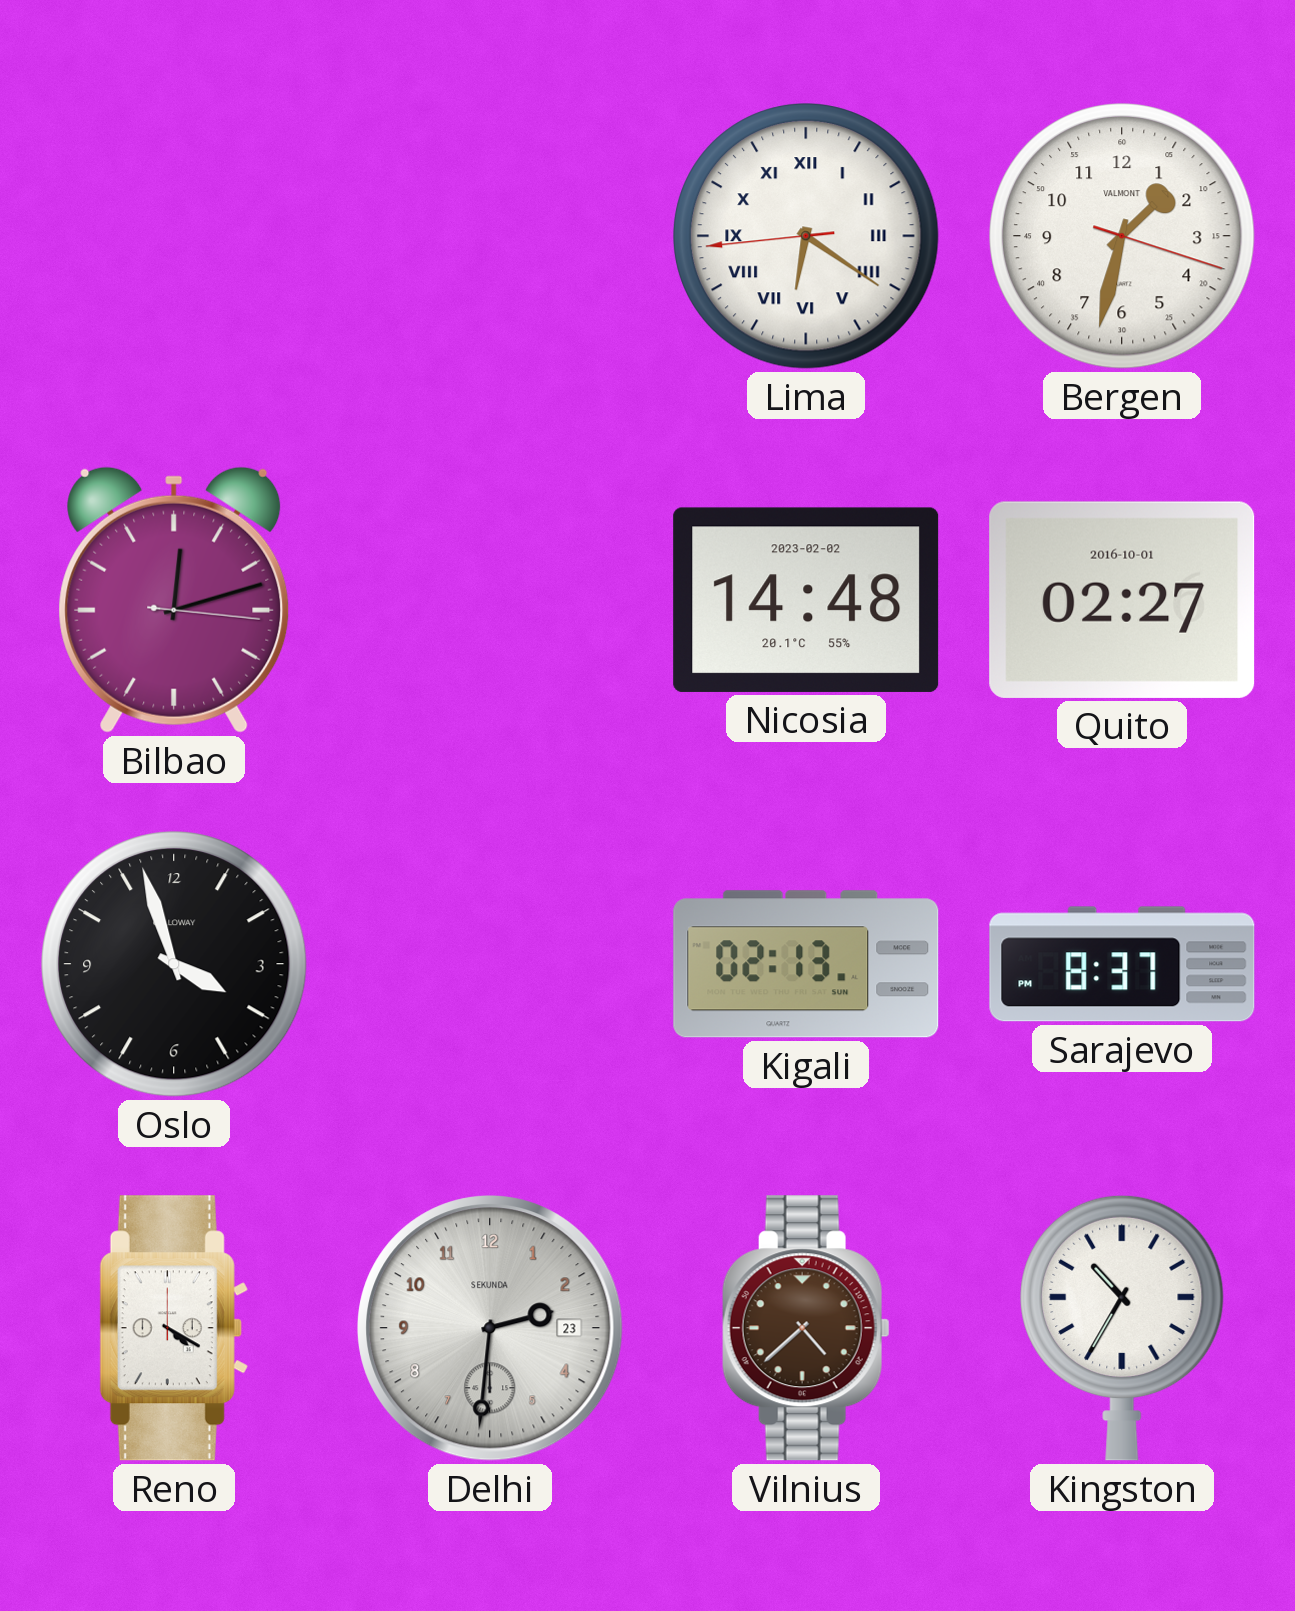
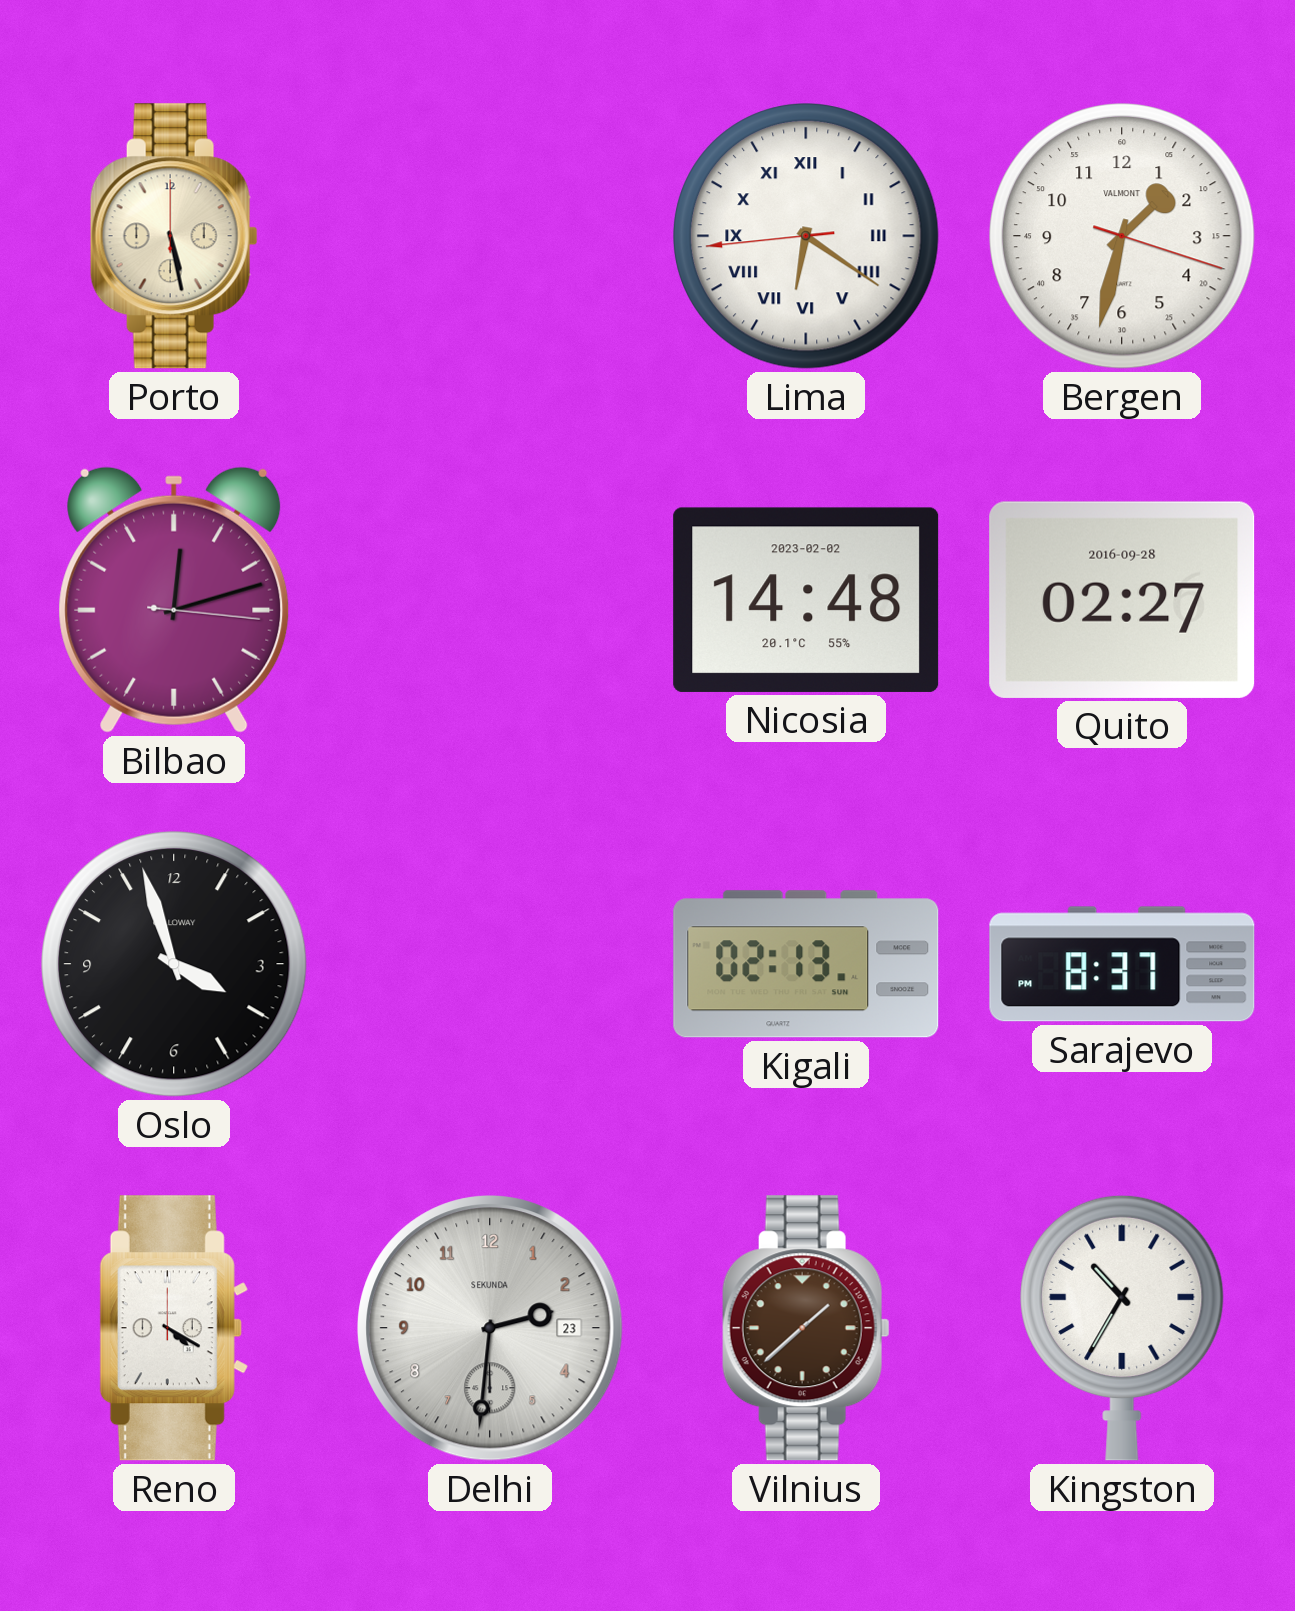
Porto: none -> 5:28
Quito date: 2016-10-01 -> 2016-09-28
Vilnius: 4:38 -> 1:38
